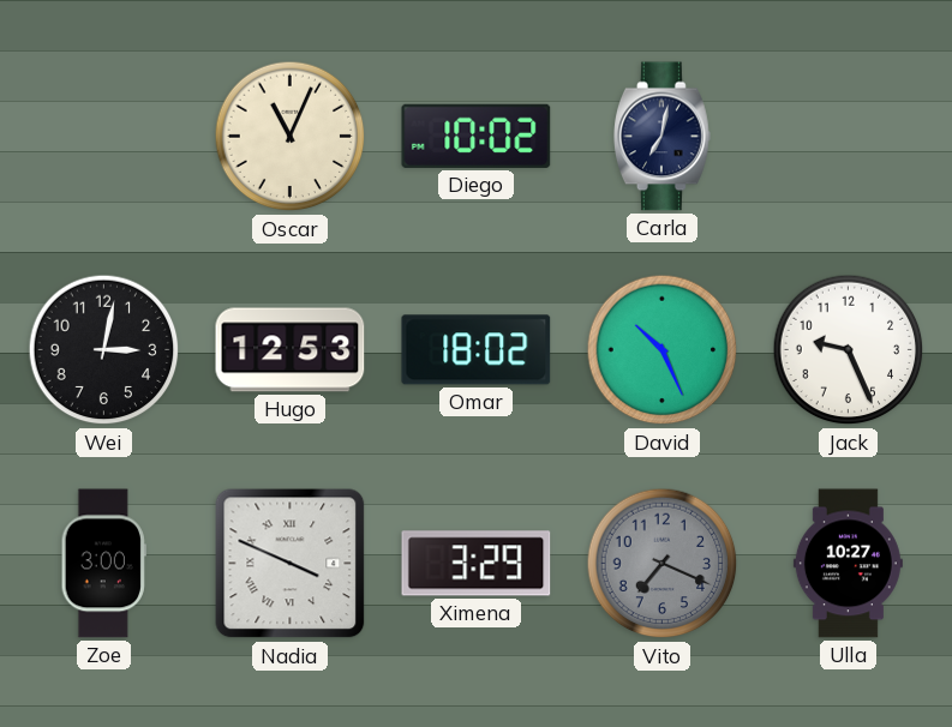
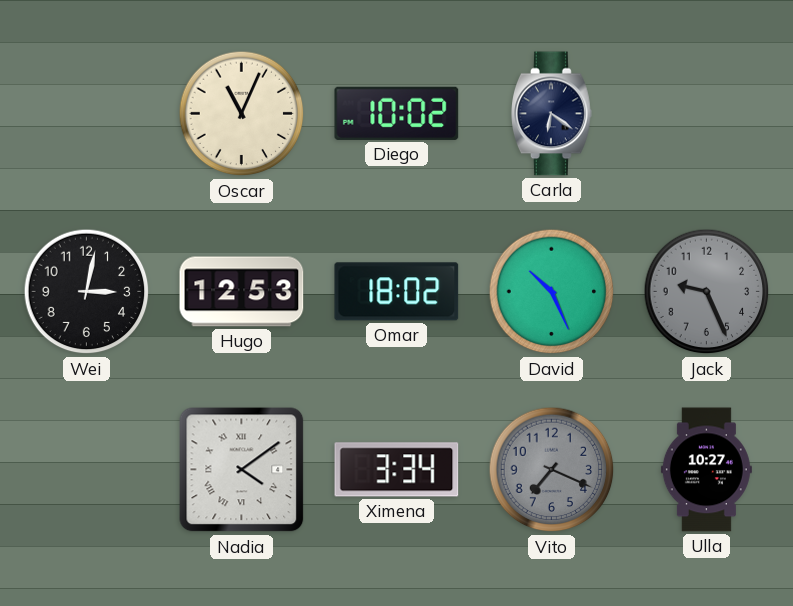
Carla: 7:02 -> 6:21
Jack dial: white -> grey
Zoe: 3:00 -> none
Nadia: 3:49 -> 4:09
Ximena: 3:29 -> 3:34
